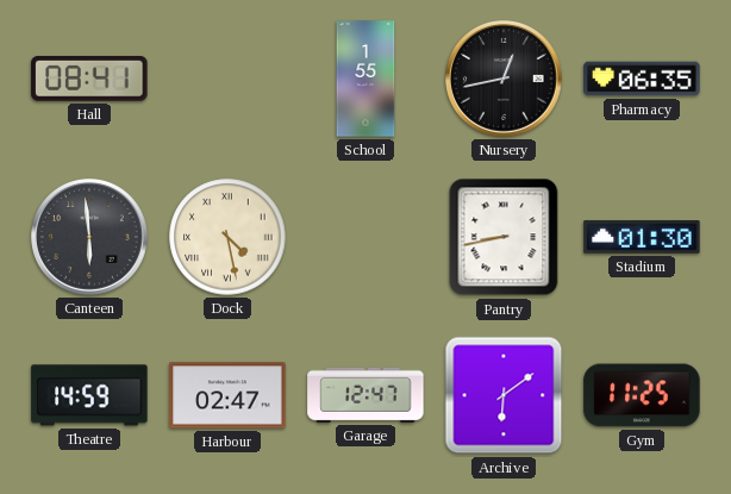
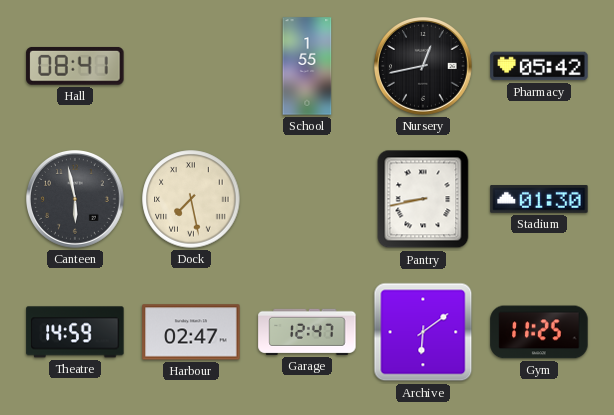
Pharmacy: 06:35 -> 05:42
Canteen: 5:59 -> 5:58
Dock: 4:28 -> 7:28
